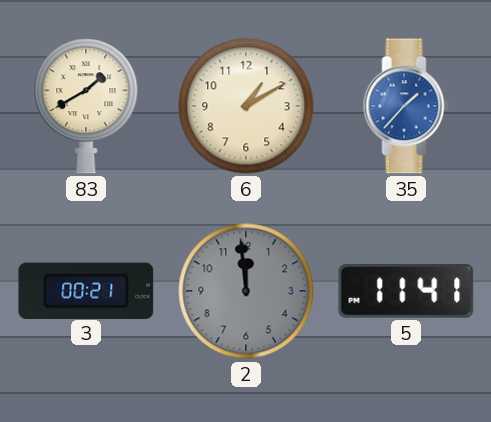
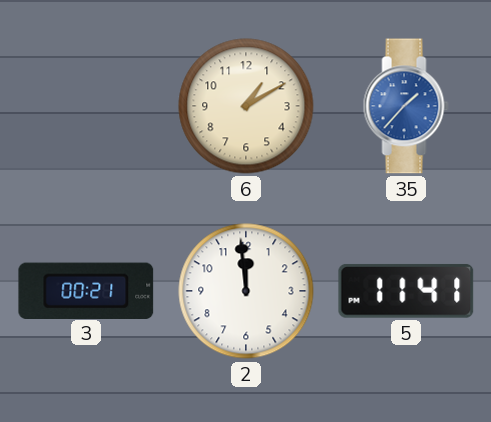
83: 1:40 -> none
2 dial: grey -> white
